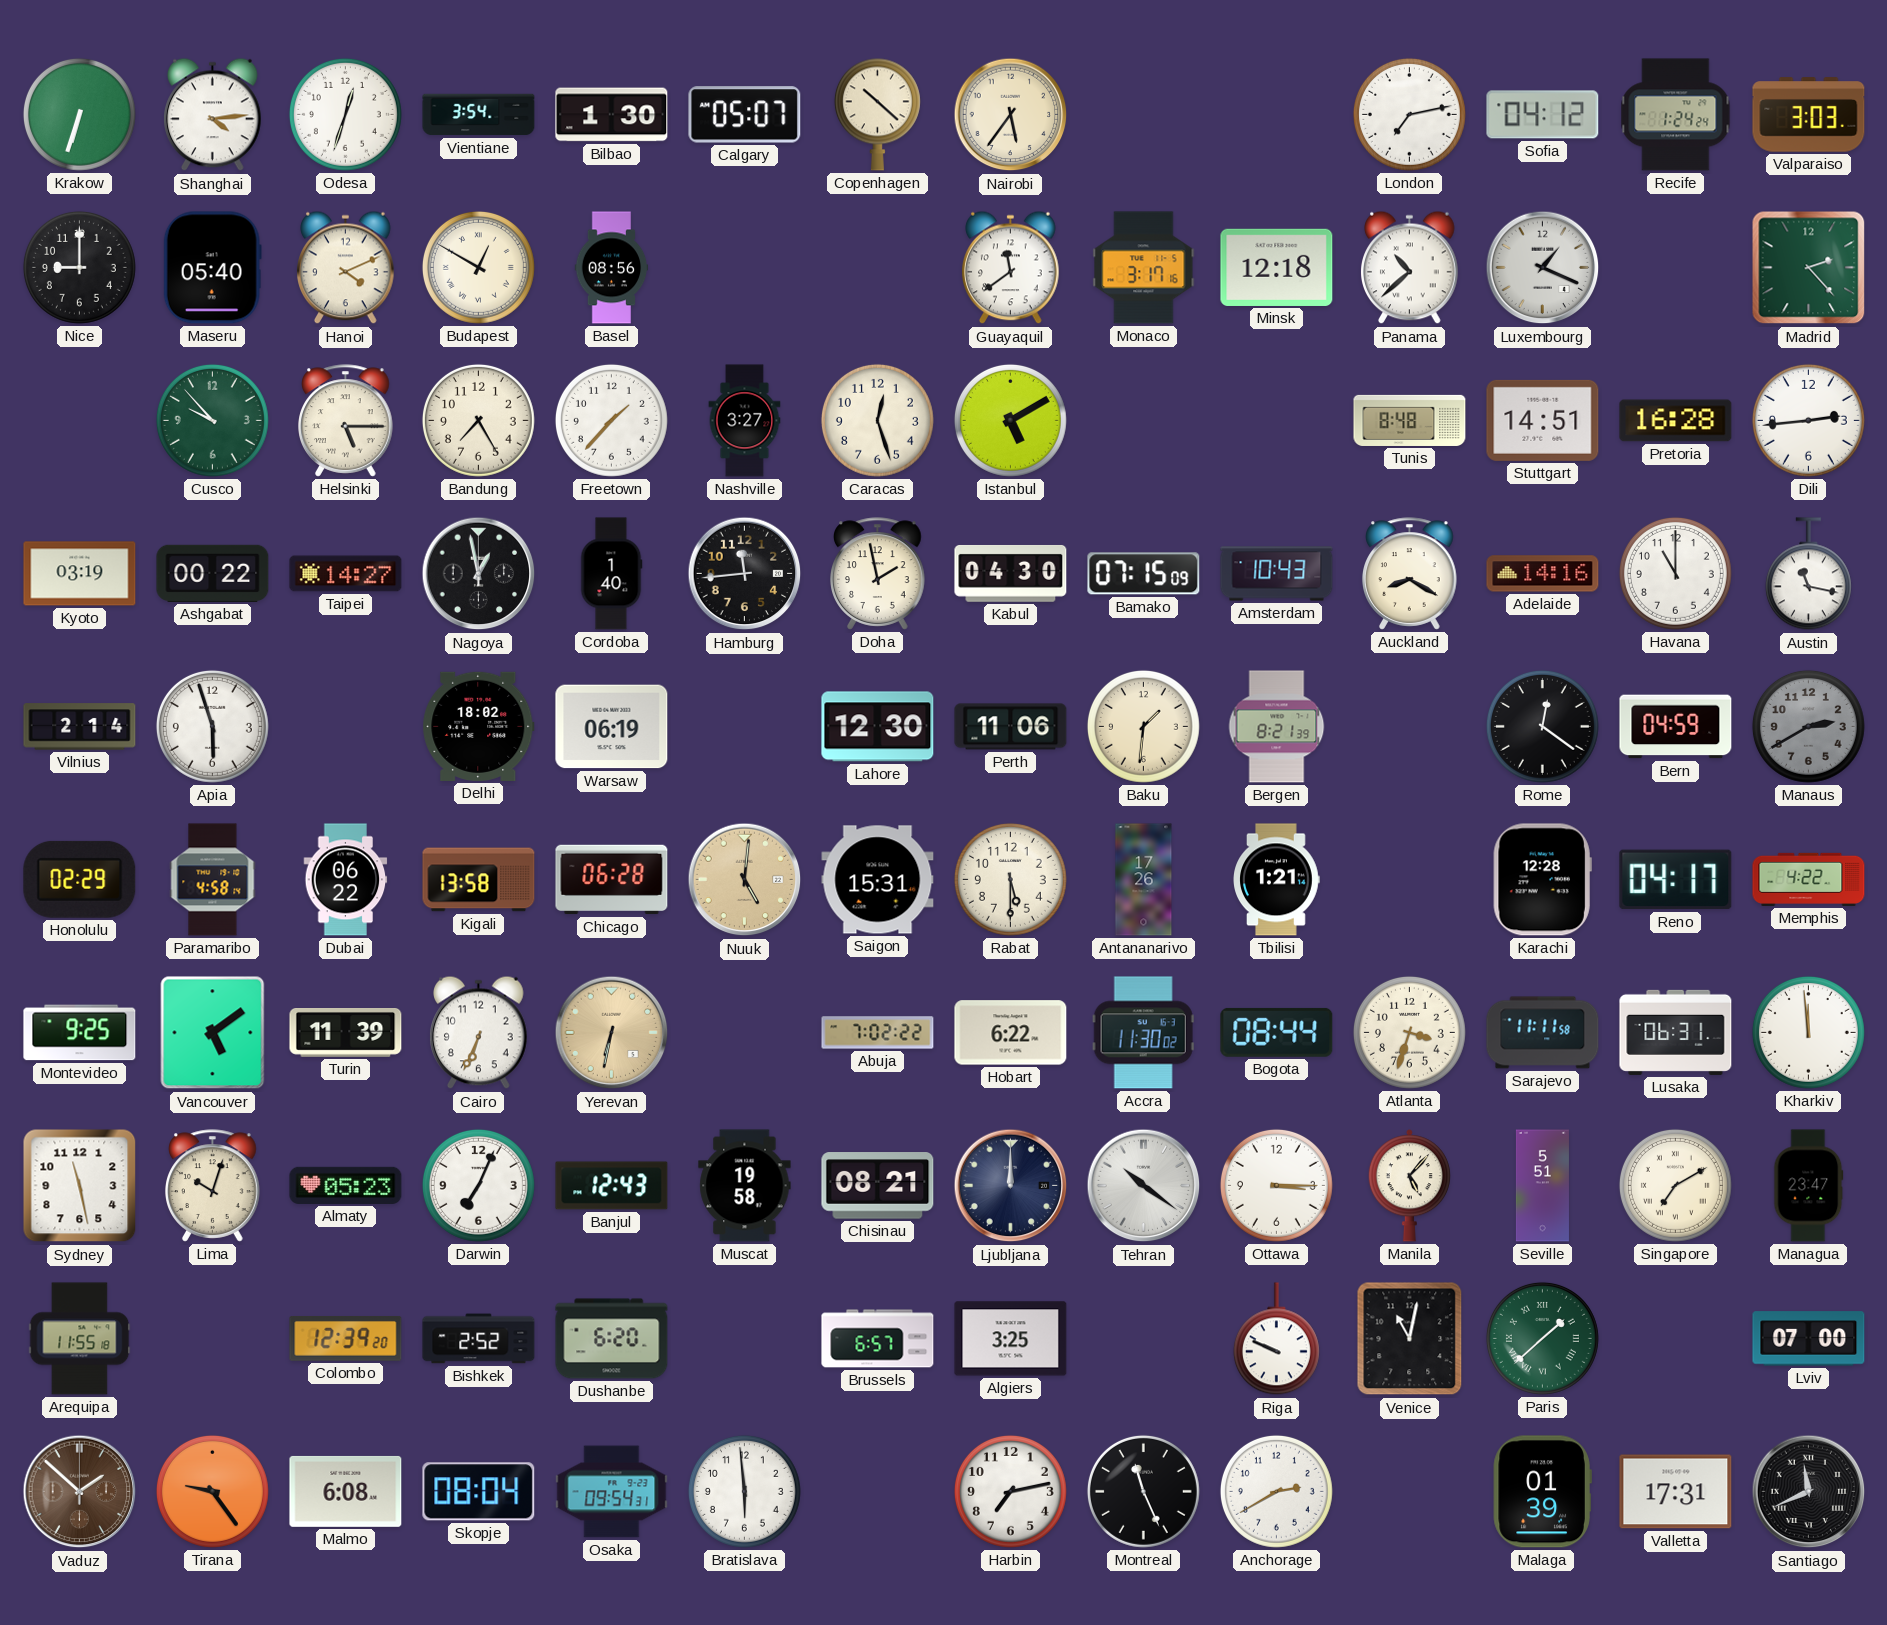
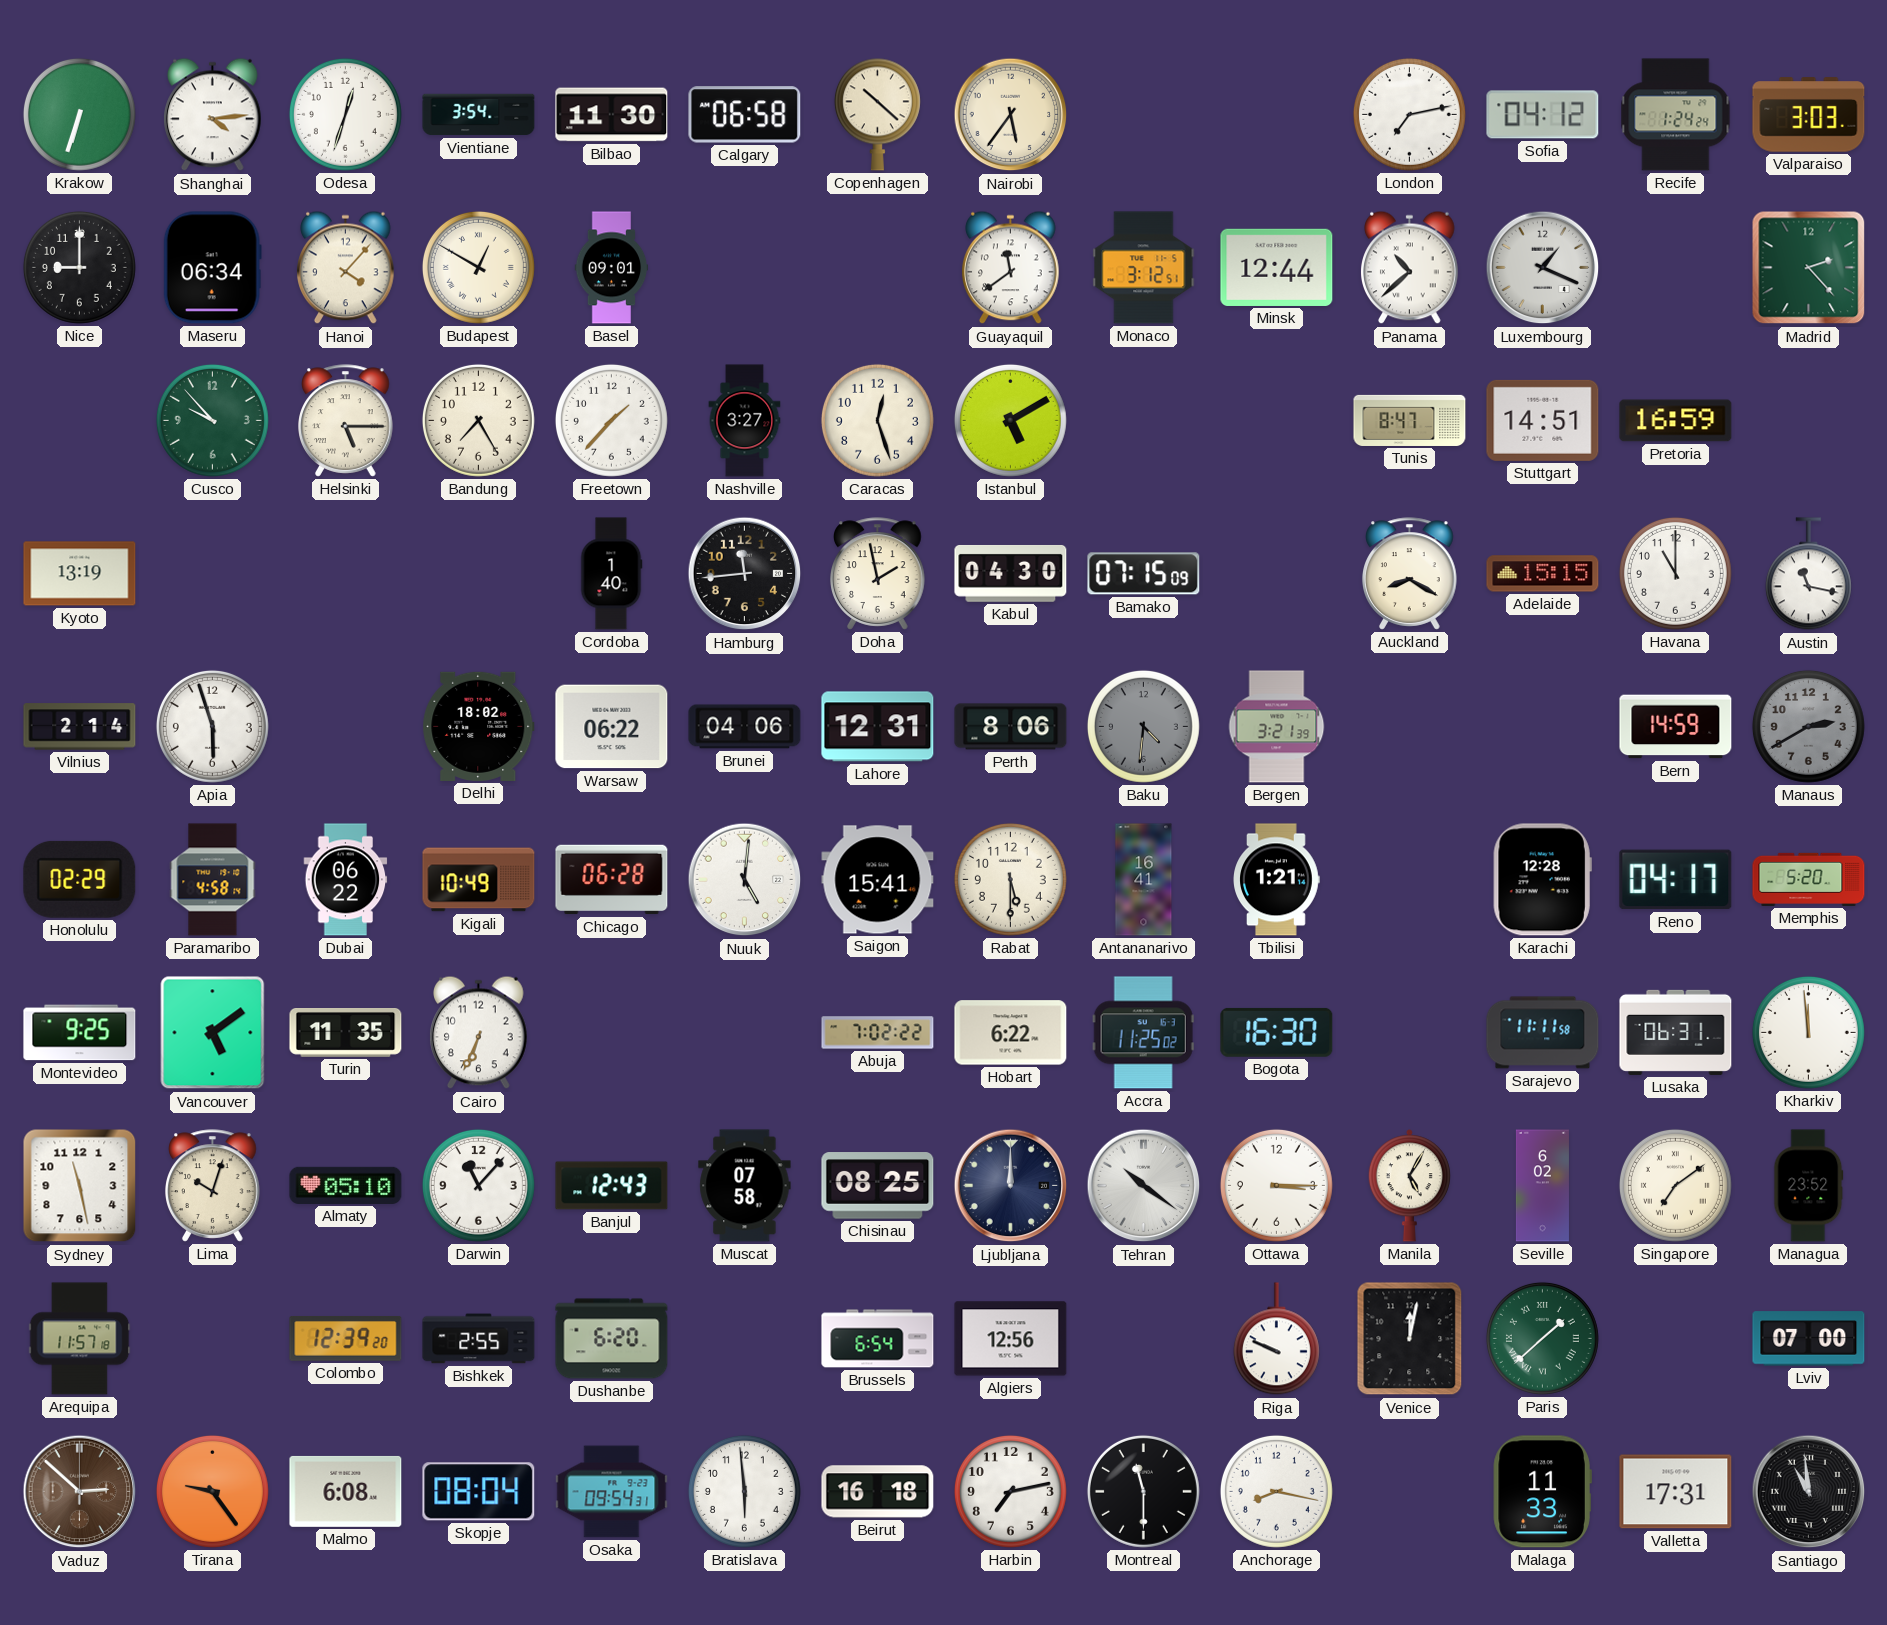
Bilbao: 1:30 -> 11:30
Calgary: 05:07 -> 06:58
Maseru: 05:40 -> 06:34
Hanoi: 4:11 -> 4:07
Basel: 08:56 -> 09:01
Monaco: 3:17 -> 3:12
Minsk: 12:18 -> 12:44
Tunis: 8:48 -> 8:47
Pretoria: 16:28 -> 16:59
Dili: 2:44 -> none
Kyoto: 03:19 -> 13:19
Ashgabat: 00:22 -> none
Taipei: 14:27 -> none
Nagoya: 12:58 -> none
Amsterdam: 10:43 -> none
Adelaide: 14:16 -> 15:15
Warsaw: 06:19 -> 06:22
Brunei: none -> 04:06
Lahore: 12:30 -> 12:31
Perth: 11:06 -> 8:06
Baku: 1:31 -> 4:31
Baku dial: cream -> grey
Bergen: 8:21 -> 3:21
Rome: 12:21 -> none
Bern: 04:59 -> 14:59
Kigali: 13:58 -> 10:49
Nuuk dial: champagne -> white
Saigon: 15:31 -> 15:41
Antananarivo: 17:26 -> 16:41
Memphis: 4:22 -> 5:20
Turin: 11:39 -> 11:35
Yerevan: 6:32 -> none
Accra: 11:30 -> 11:25
Bogota: 08:44 -> 16:30
Atlanta: 3:33 -> none
Almaty: 05:23 -> 05:10
Darwin: 7:04 -> 11:07
Muscat: 19:58 -> 07:58
Chisinau: 08:21 -> 08:25
Manila: 5:07 -> 5:05
Seville: 5:51 -> 6:02
Singapore: 7:10 -> 7:09
Managua: 23:47 -> 23:52
Arequipa: 11:55 -> 11:57
Bishkek: 2:52 -> 2:55
Brussels: 6:57 -> 6:54
Algiers: 3:25 -> 12:56
Venice: 11:02 -> 12:02
Vaduz: 1:52 -> 2:52
Beirut: none -> 16:18
Montreal: 11:26 -> 11:30
Anchorage: 2:40 -> 8:17
Malaga: 01:39 -> 11:33
Santiago: 11:41 -> 10:59
